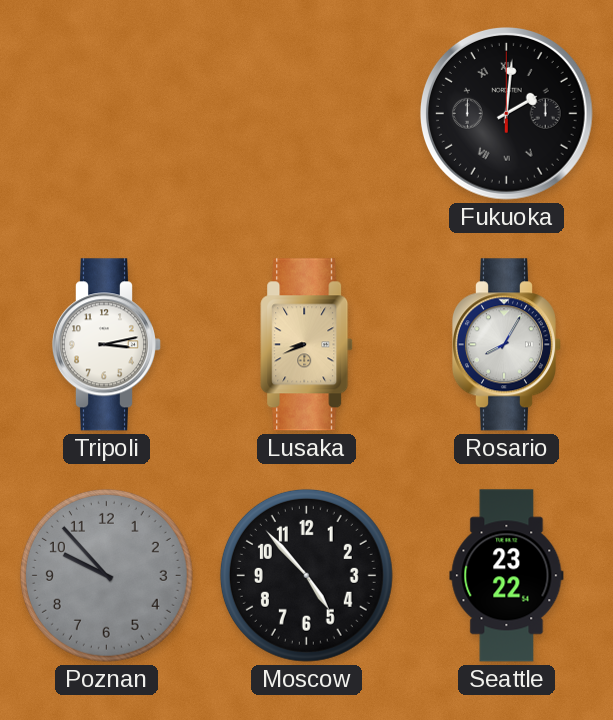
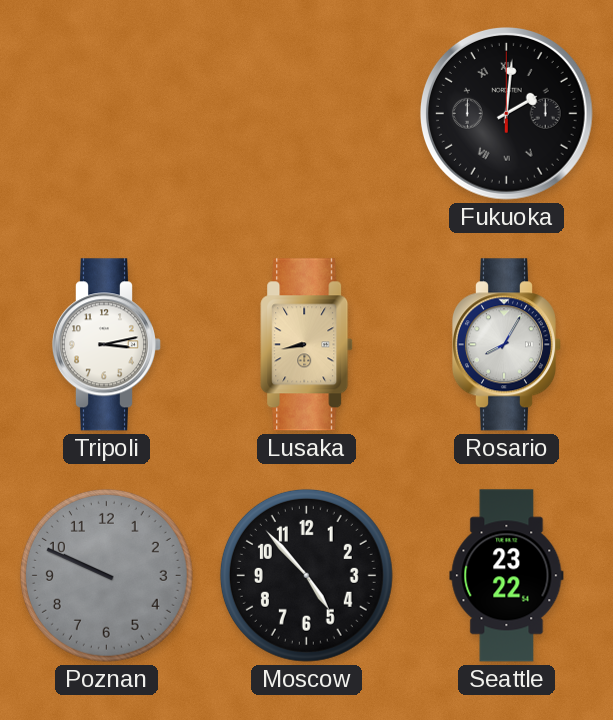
Lusaka: 8:41 -> 8:43
Poznan: 9:53 -> 9:49
